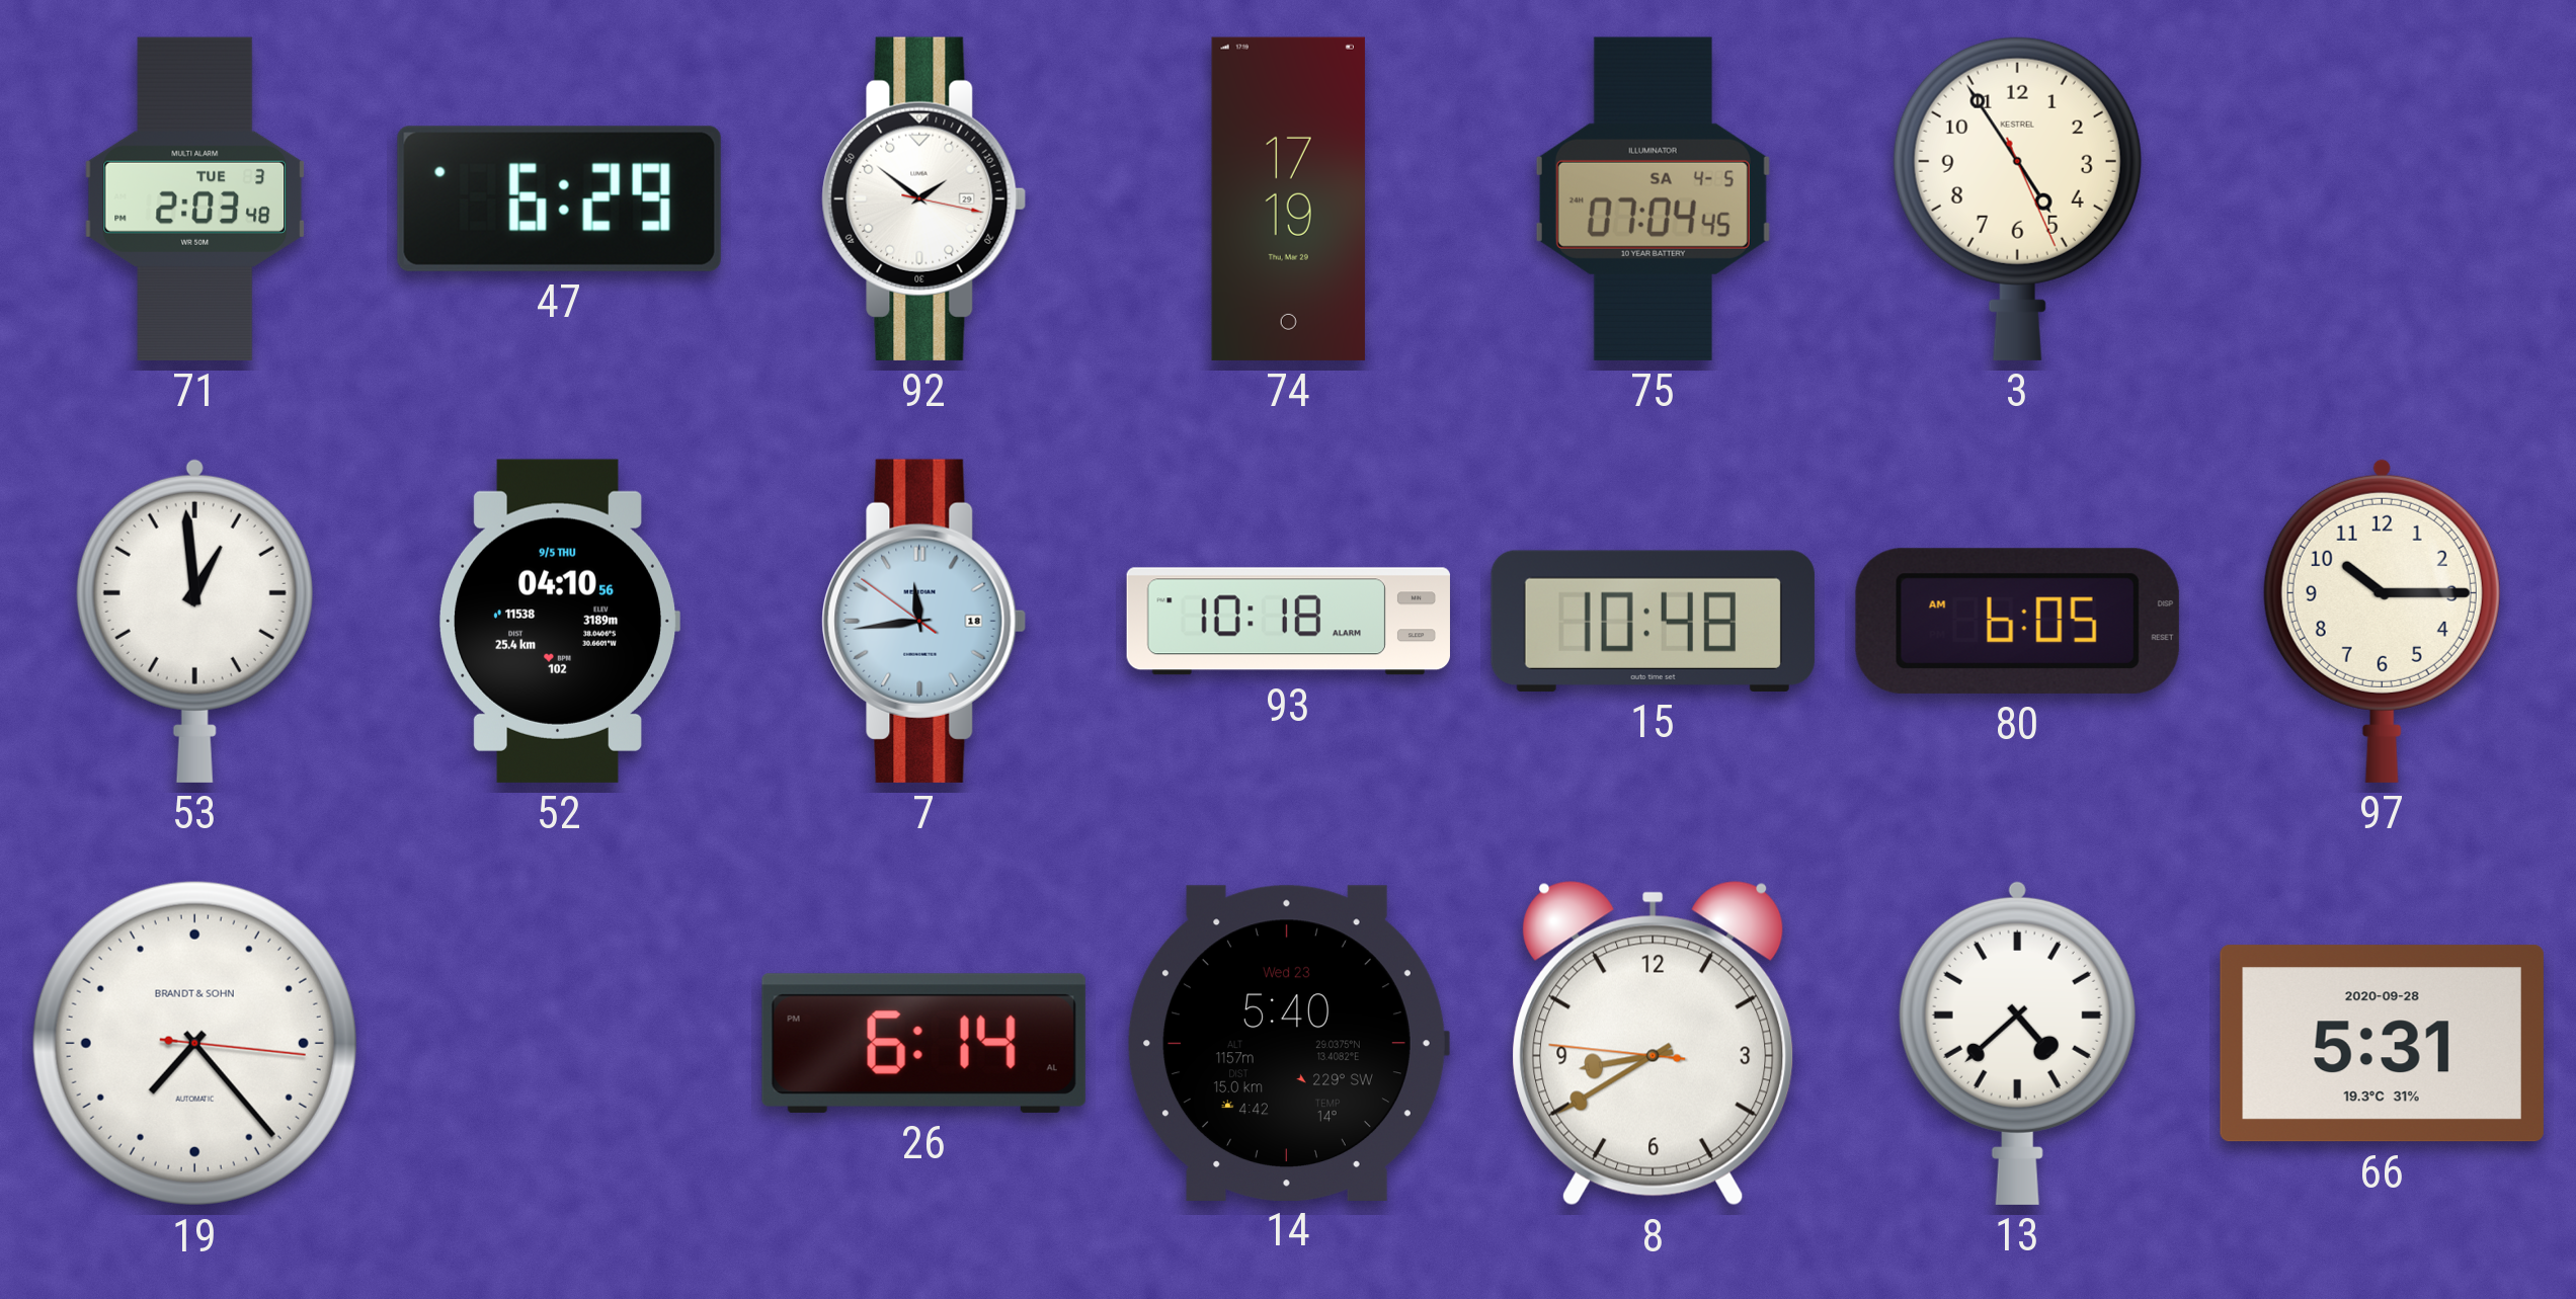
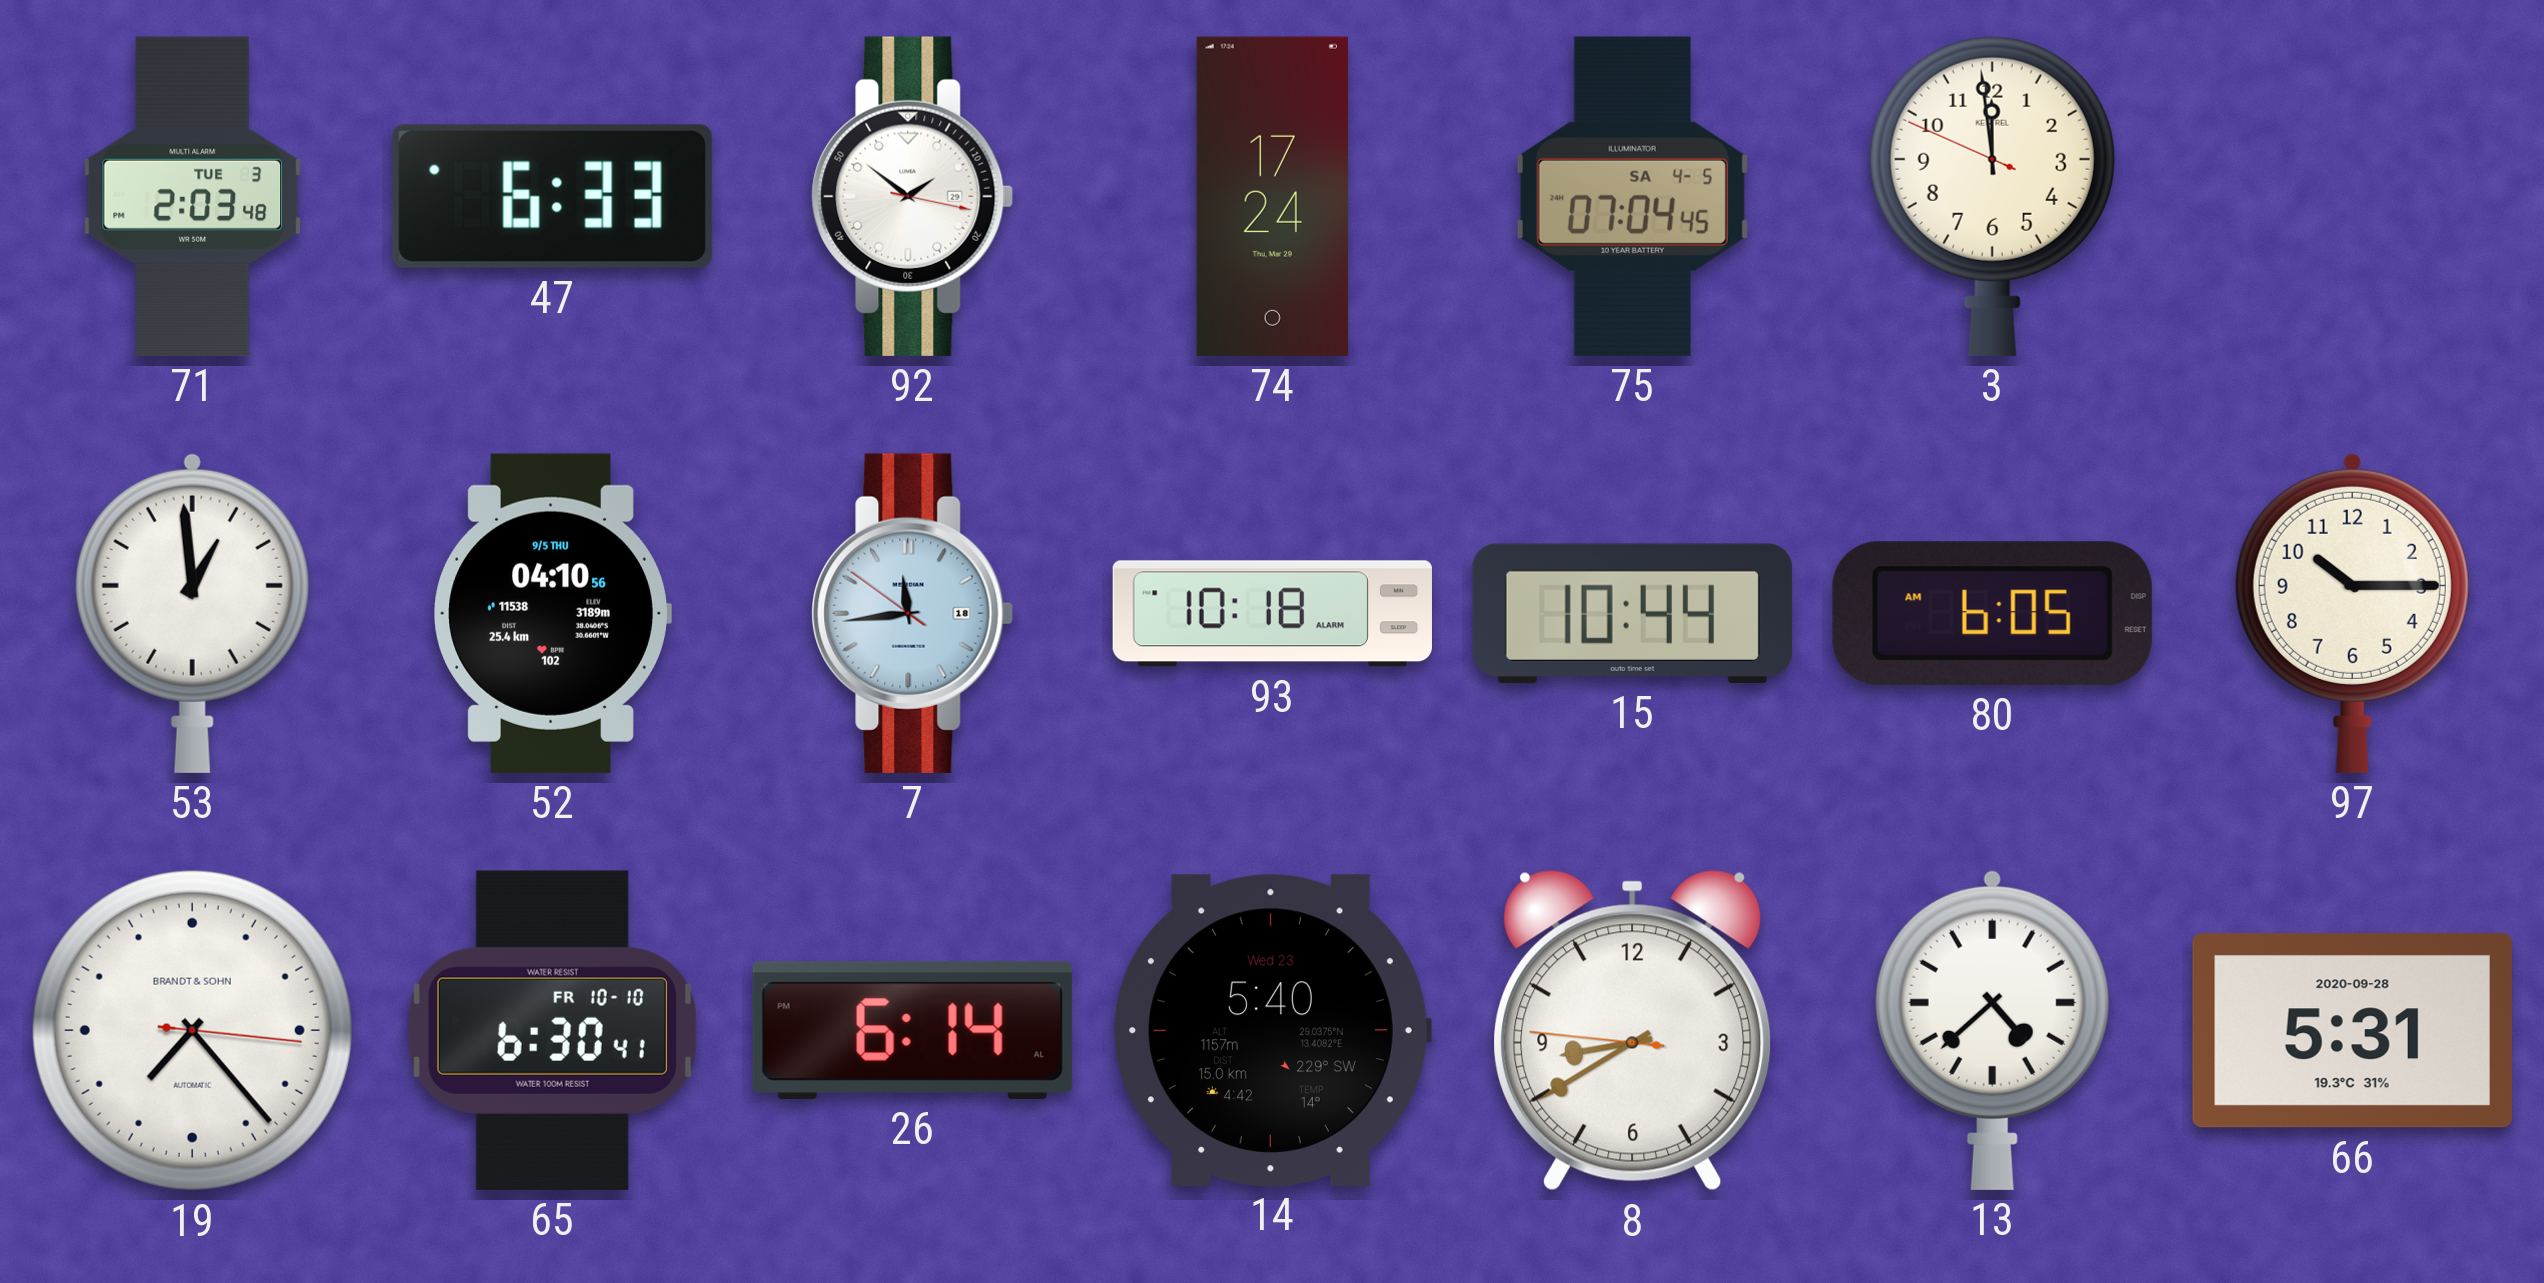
47: 6:29 -> 6:33
74: 17:19 -> 17:24
3: 4:54 -> 11:58
15: 10:48 -> 10:44
65: none -> 6:30
